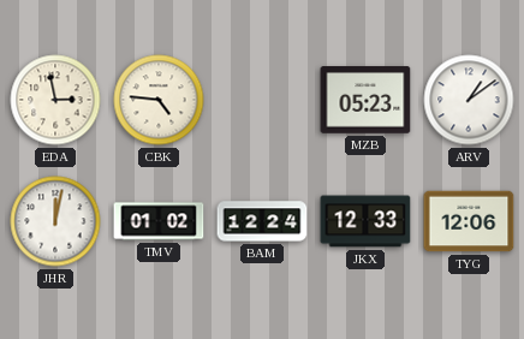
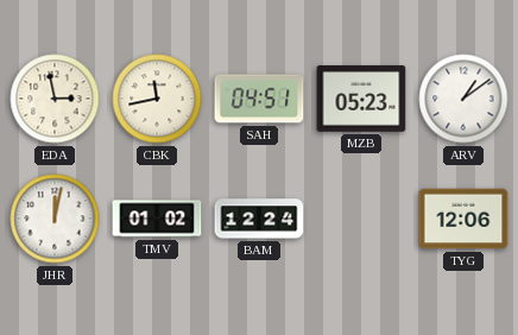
CBK: 4:46 -> 11:43
SAH: none -> 04:51
JKX: 12:33 -> none
